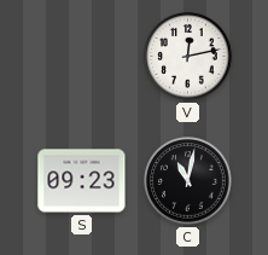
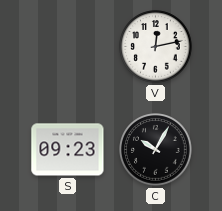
C: 11:02 -> 10:05
